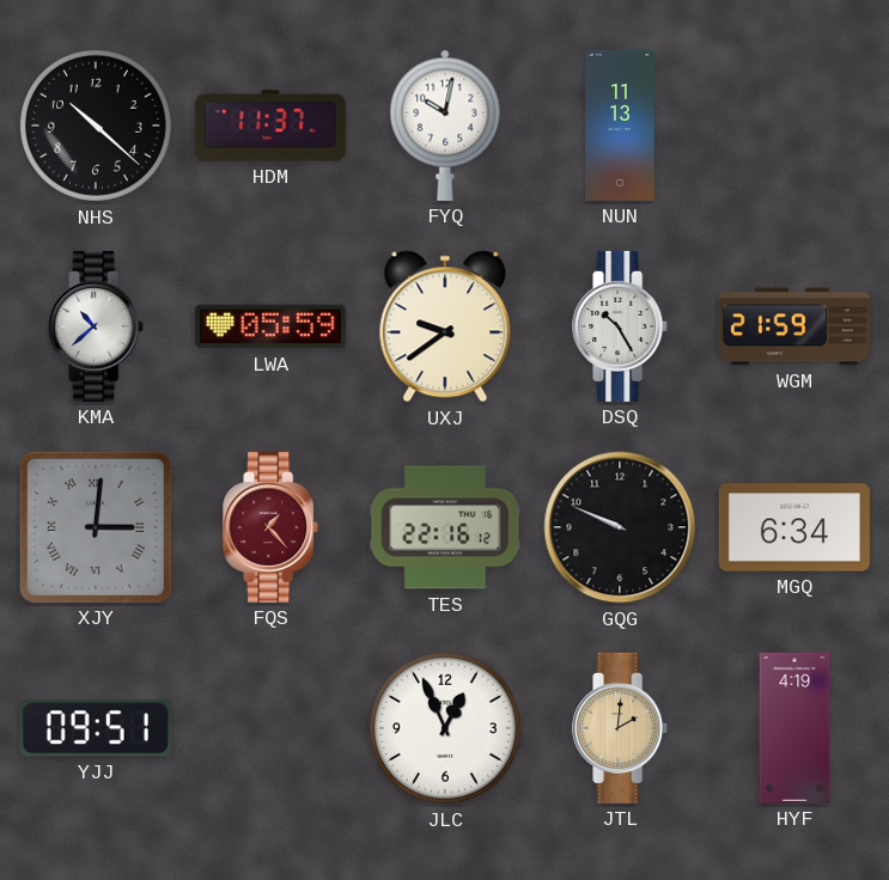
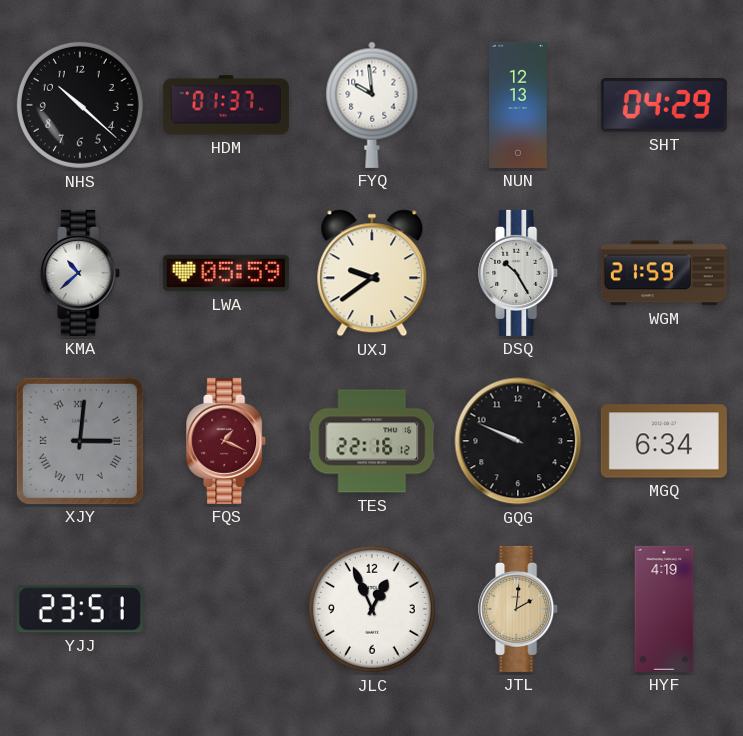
HDM: 11:37 -> 01:37
FYQ: 10:02 -> 9:59
NUN: 11:13 -> 12:13
SHT: none -> 04:29
FQS: 1:23 -> 1:19
YJJ: 09:51 -> 23:51
